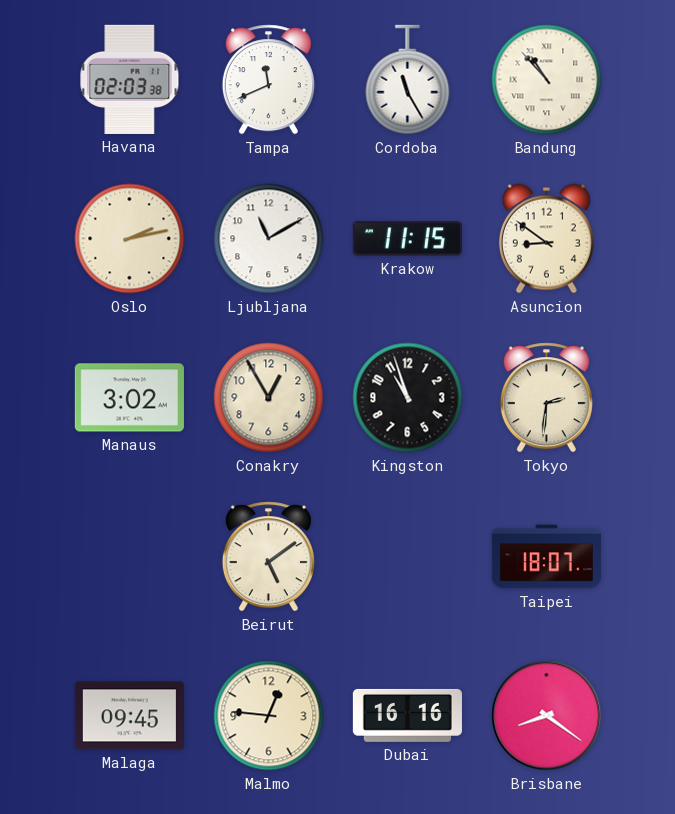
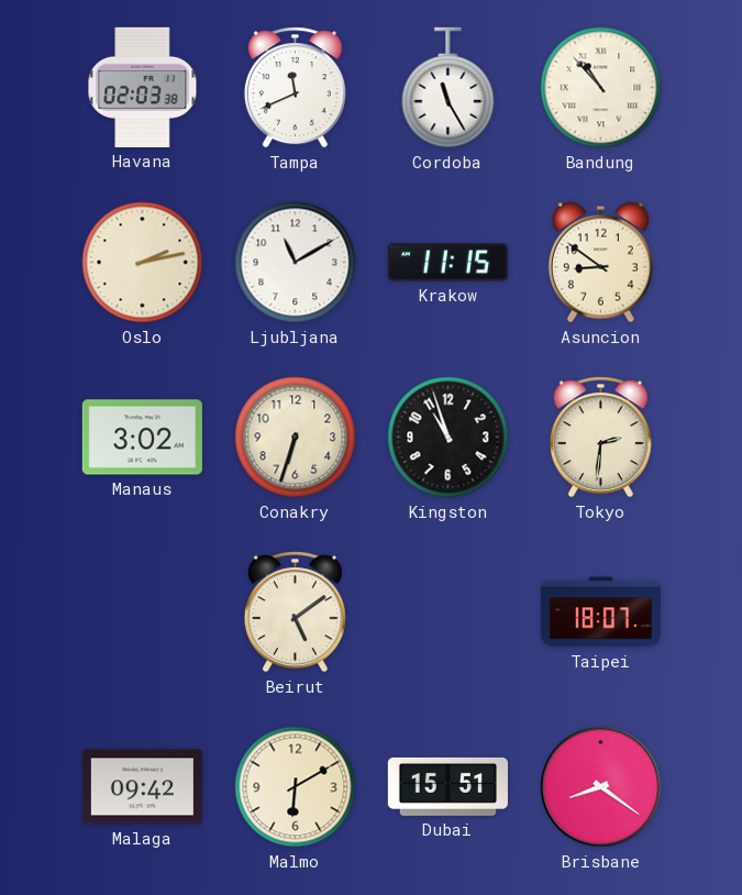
Conakry: 12:55 -> 6:33
Malaga: 09:45 -> 09:42
Malmo: 12:46 -> 6:10
Dubai: 16:16 -> 15:51
